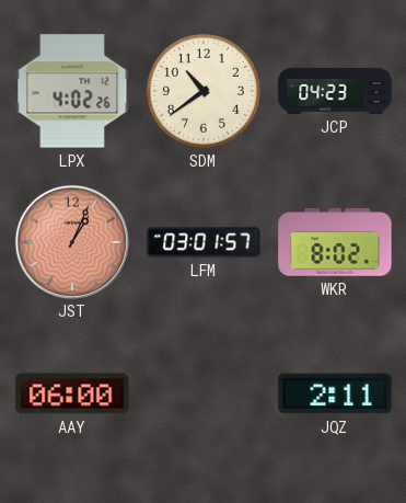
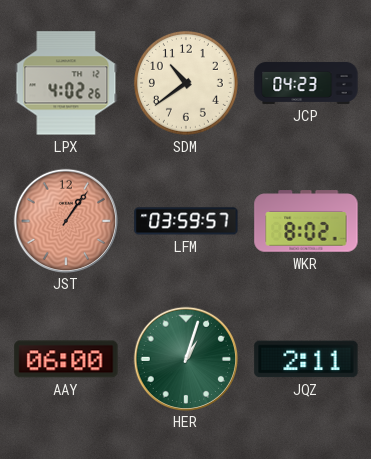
JST: 1:04 -> 1:06
LFM: 03:01 -> 03:59
HER: none -> 1:03
